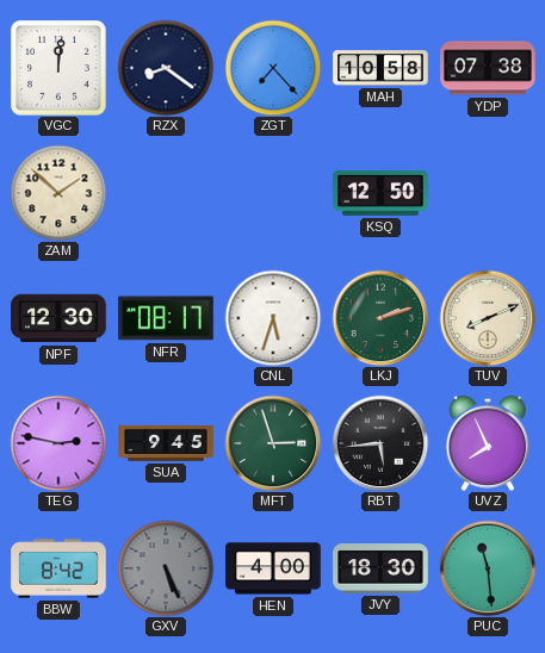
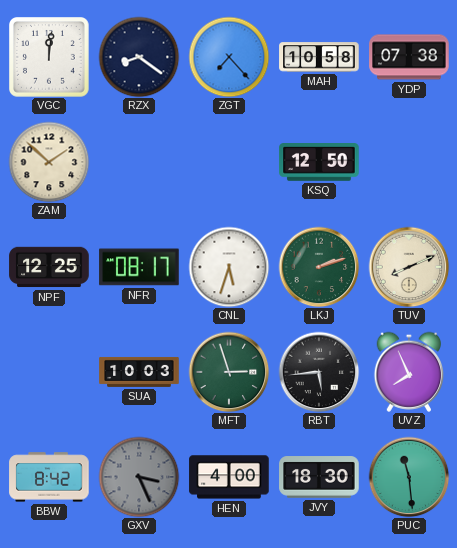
NPF: 12:30 -> 12:25
TEG: 2:47 -> none
SUA: 9:45 -> 10:03
GXV: 5:26 -> 3:26
